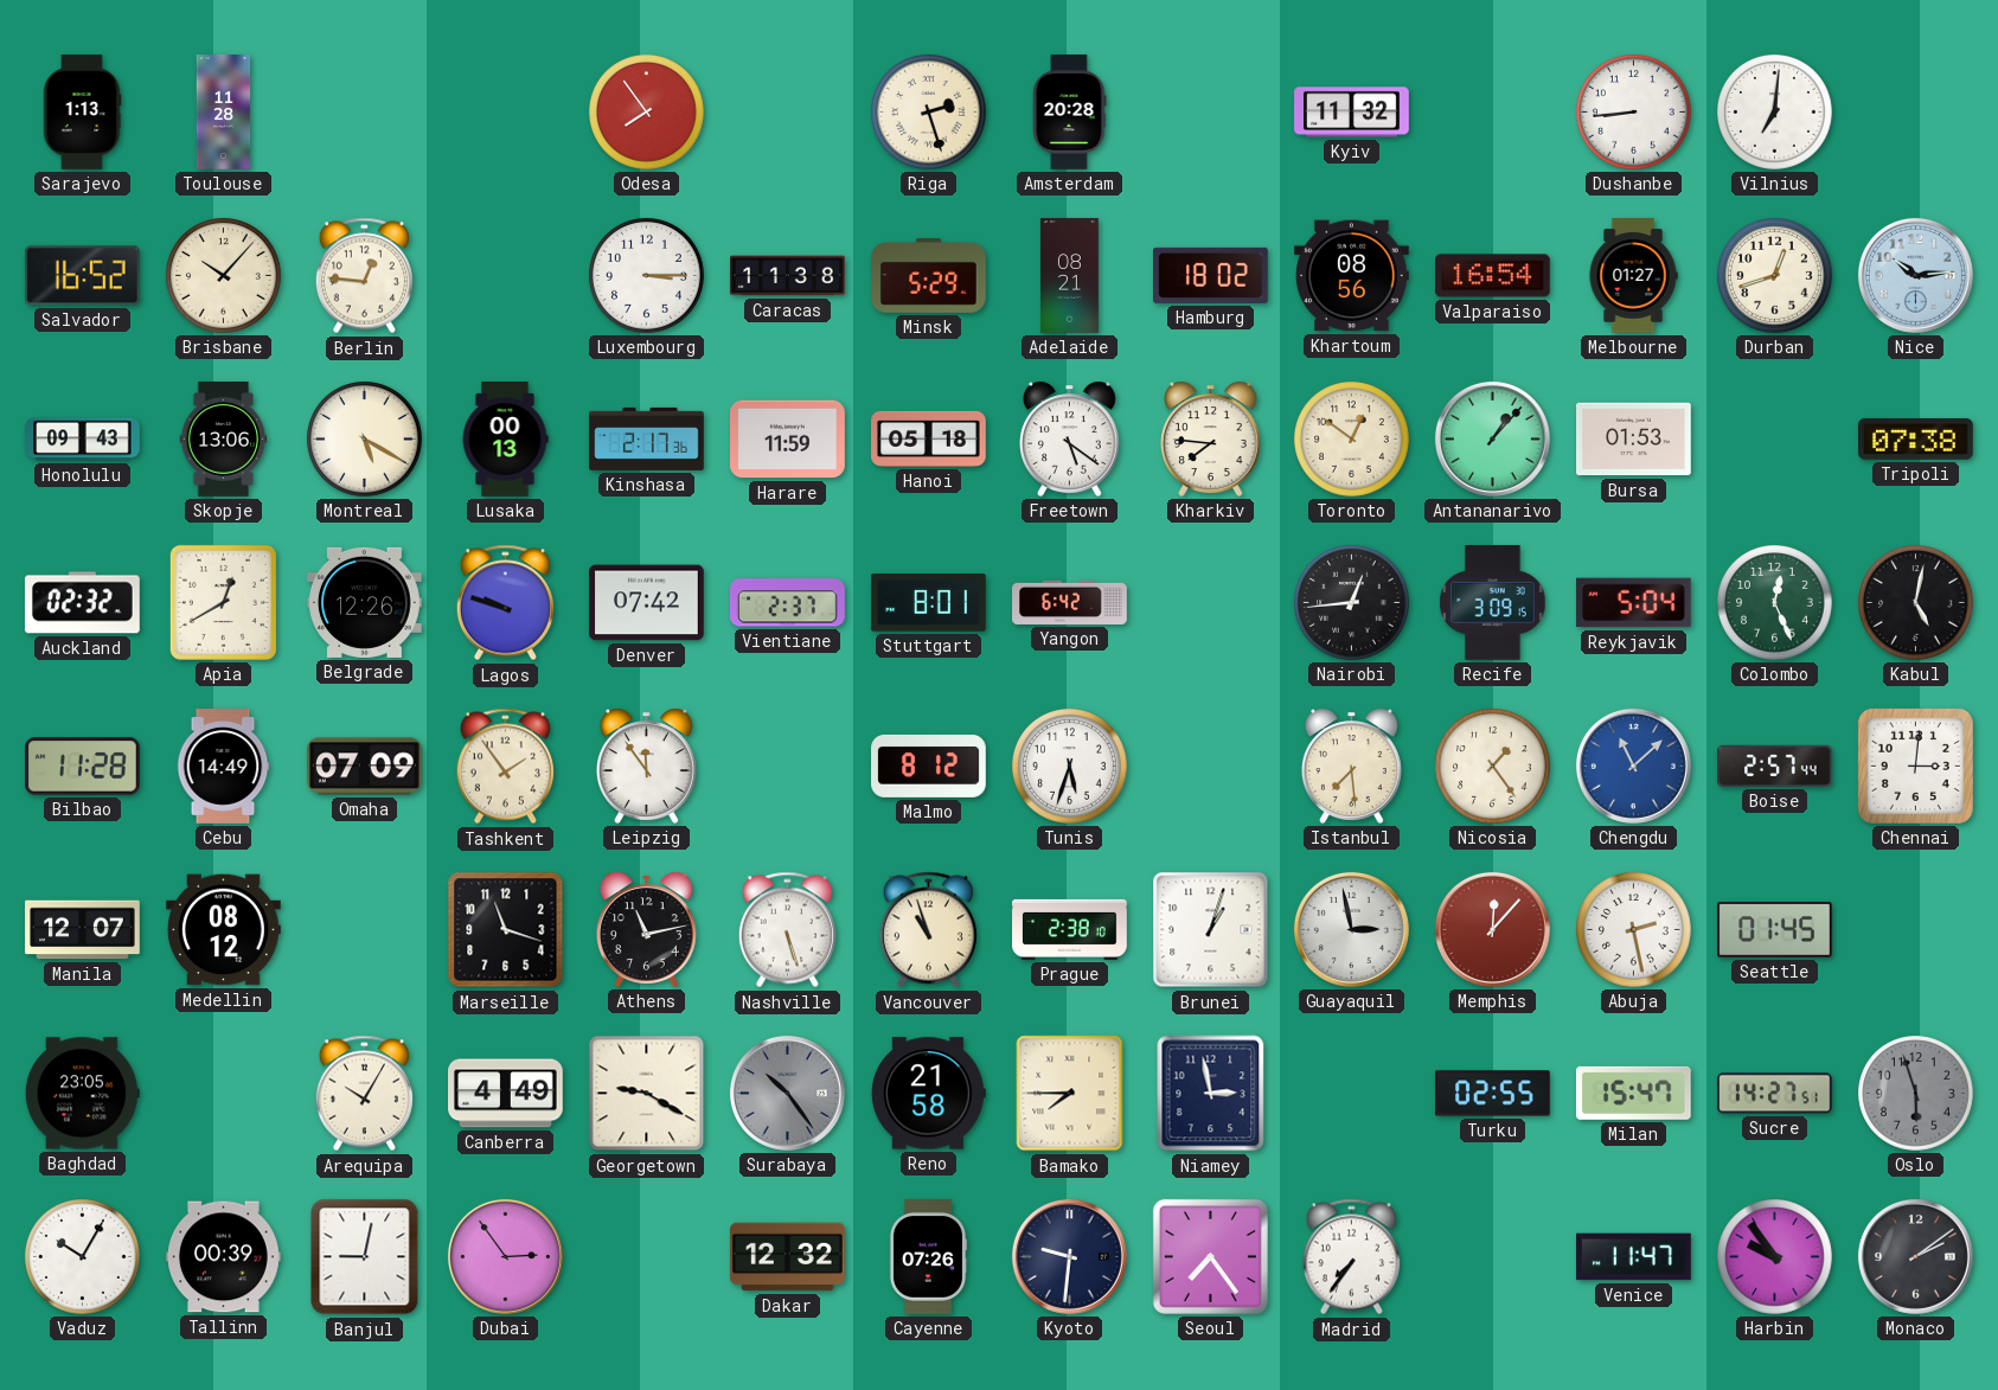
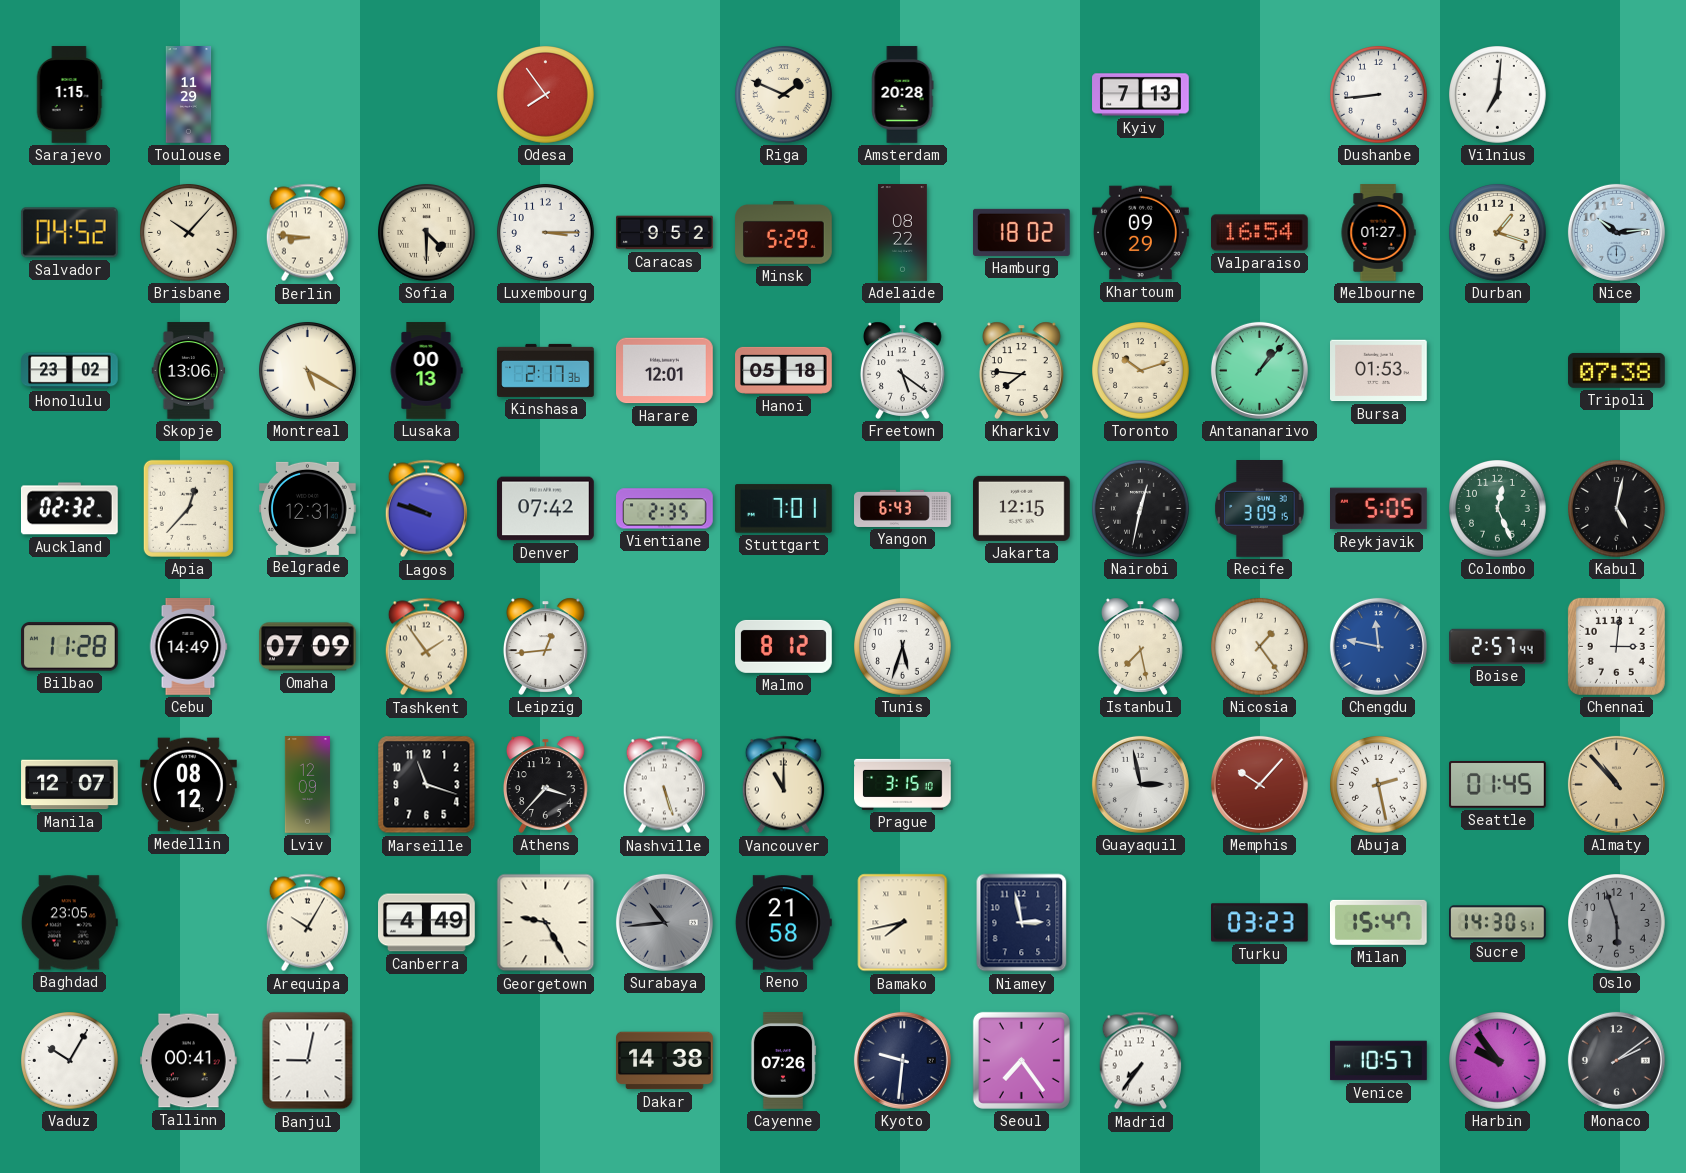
Sarajevo: 1:13 -> 1:15
Toulouse: 11:28 -> 11:29
Riga: 2:27 -> 1:49
Kyiv: 11:32 -> 7:13
Salvador: 16:52 -> 04:52
Berlin: 12:46 -> 8:46
Sofia: none -> 4:30
Caracas: 11:38 -> 9:52
Adelaide: 08:21 -> 08:22
Khartoum: 08:56 -> 09:29
Durban: 12:42 -> 1:18
Honolulu: 09:43 -> 23:02
Harare: 11:59 -> 12:01
Toronto: 12:51 -> 10:12
Apia: 12:40 -> 12:37
Belgrade: 12:26 -> 12:31
Vientiane: 2:37 -> 2:35
Stuttgart: 8:01 -> 7:01
Yangon: 6:42 -> 6:43
Jakarta: none -> 12:15
Nairobi: 12:44 -> 12:32
Reykjavik: 5:04 -> 5:05
Leipzig: 11:54 -> 12:44
Istanbul: 7:29 -> 7:28
Chengdu: 11:08 -> 11:47
Lviv: none -> 12:09
Athens: 11:13 -> 3:37
Vancouver: 10:57 -> 11:00
Prague: 2:38 -> 3:15
Brunei: 1:03 -> none
Memphis: 12:07 -> 10:07
Almaty: none -> 10:53
Georgetown: 9:20 -> 9:25
Surabaya: 10:24 -> 10:44
Bamako: 7:45 -> 7:43
Turku: 02:55 -> 03:23
Sucre: 14:27 -> 14:30
Tallinn: 00:39 -> 00:41
Dubai: 2:54 -> none
Dakar: 12:32 -> 14:38
Venice: 11:47 -> 10:57
